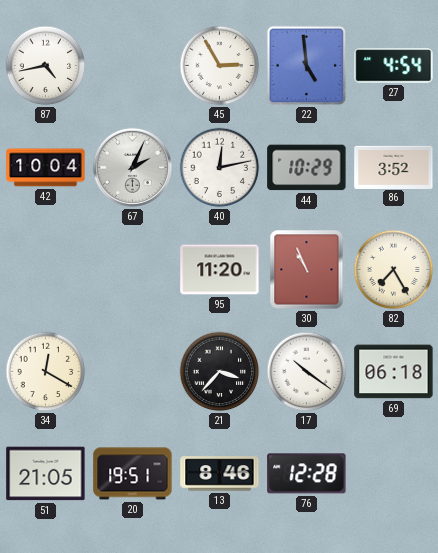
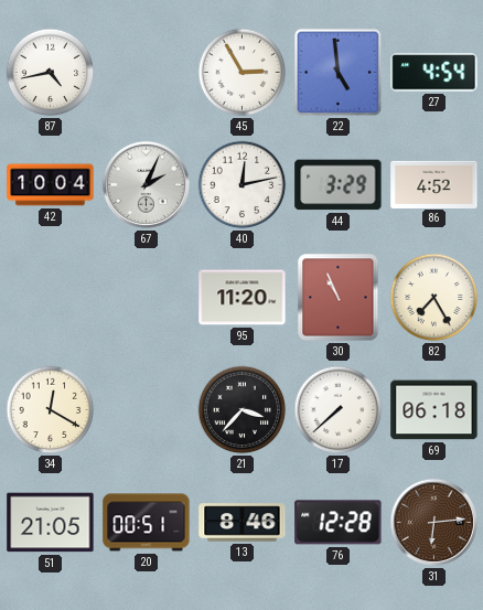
44: 10:29 -> 3:29
86: 3:52 -> 4:52
17: 10:21 -> 7:38
20: 19:51 -> 00:51
31: none -> 6:14
